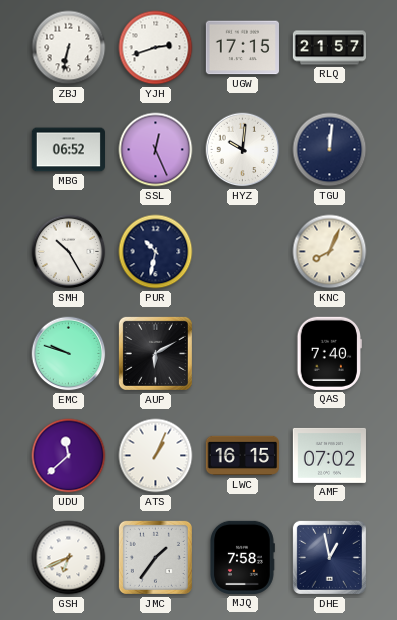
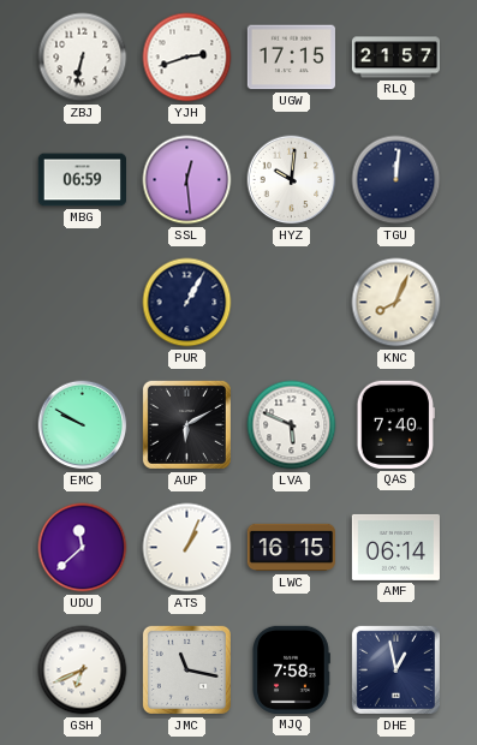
MBG: 06:52 -> 06:59
SSL: 12:26 -> 12:29
SMH: 10:25 -> none
PUR: 10:32 -> 1:05
EMC: 9:48 -> 9:50
LVA: none -> 5:49
AMF: 07:02 -> 06:14
JMC: 1:36 -> 11:17
